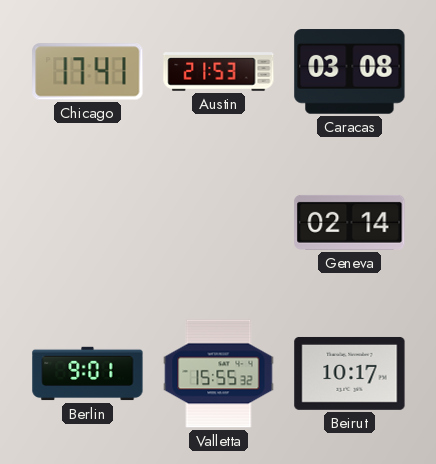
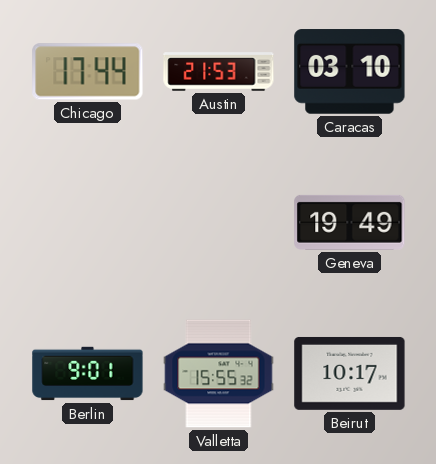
Chicago: 17:41 -> 17:44
Caracas: 03:08 -> 03:10
Geneva: 02:14 -> 19:49
